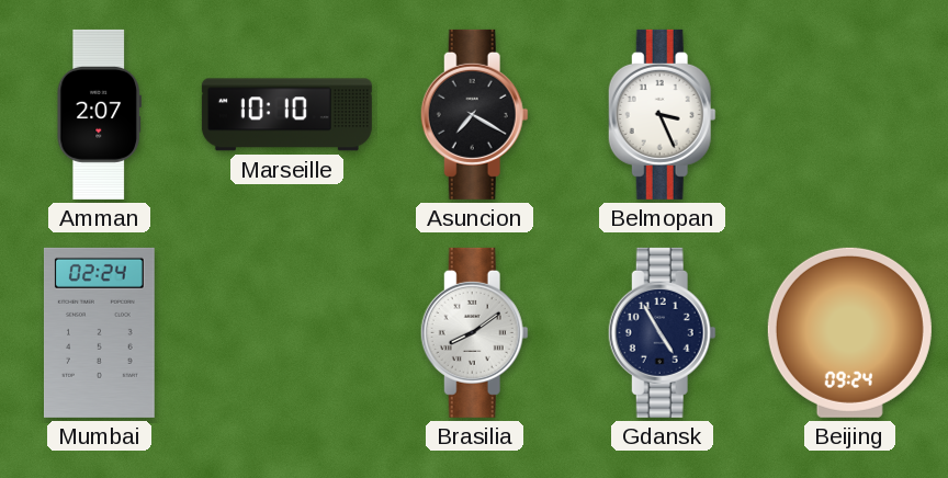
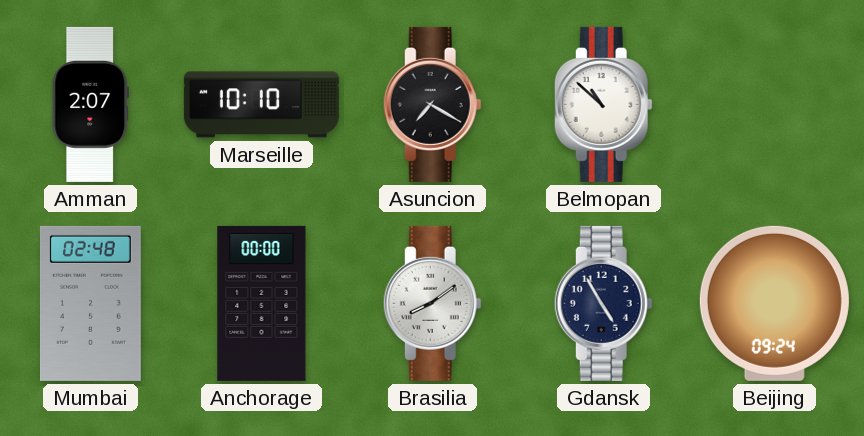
Belmopan: 3:26 -> 10:52
Mumbai: 02:24 -> 02:48
Anchorage: none -> 00:00
